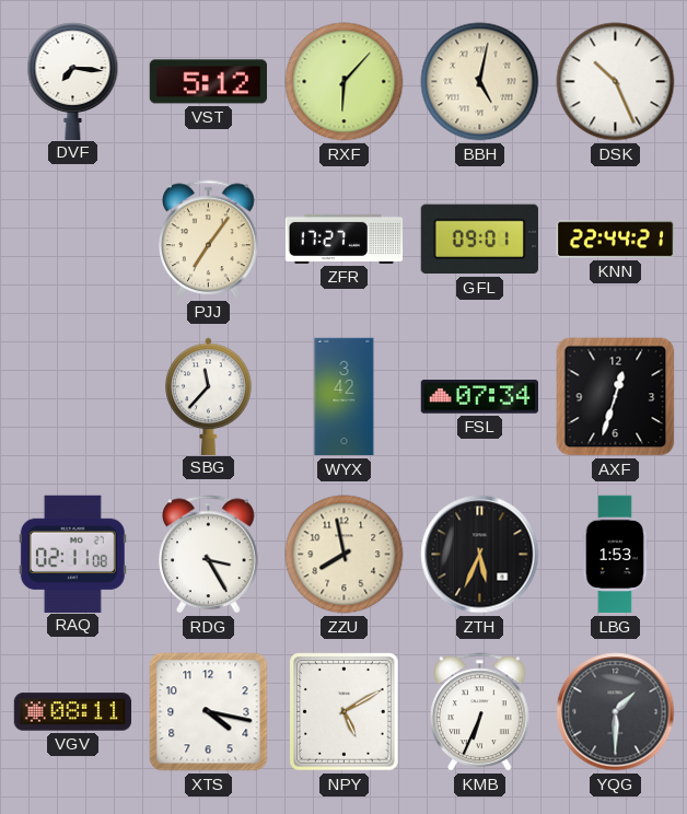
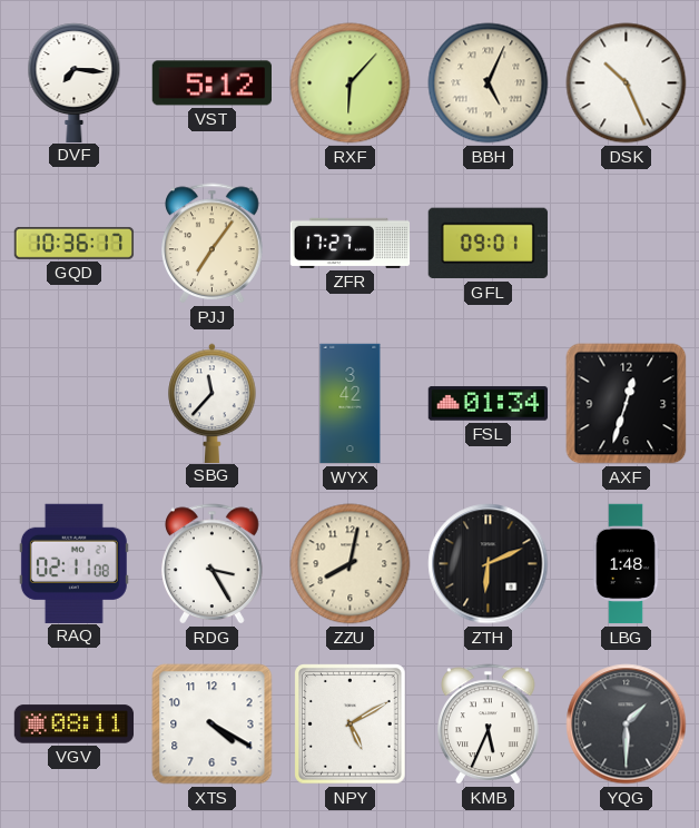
BBH: 5:02 -> 5:04
GQD: none -> 10:36
KNN: 22:44 -> none
FSL: 07:34 -> 01:34
ZZU: 7:58 -> 8:02
ZTH: 5:34 -> 6:11
LBG: 1:53 -> 1:48
XTS: 4:17 -> 4:20
KMB: 6:34 -> 5:34
